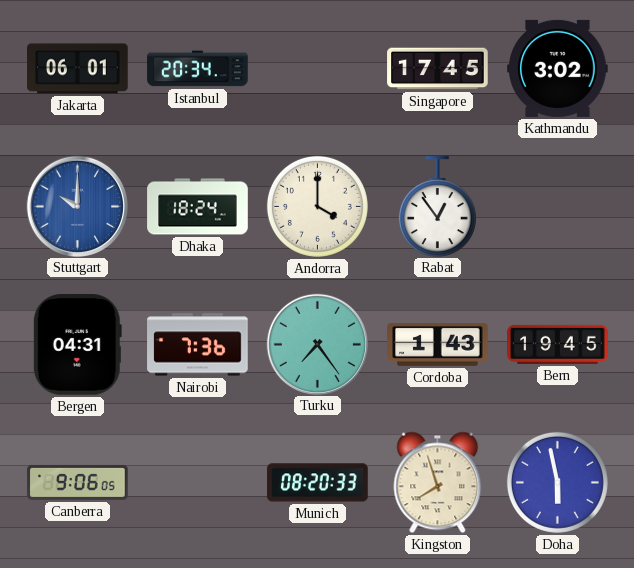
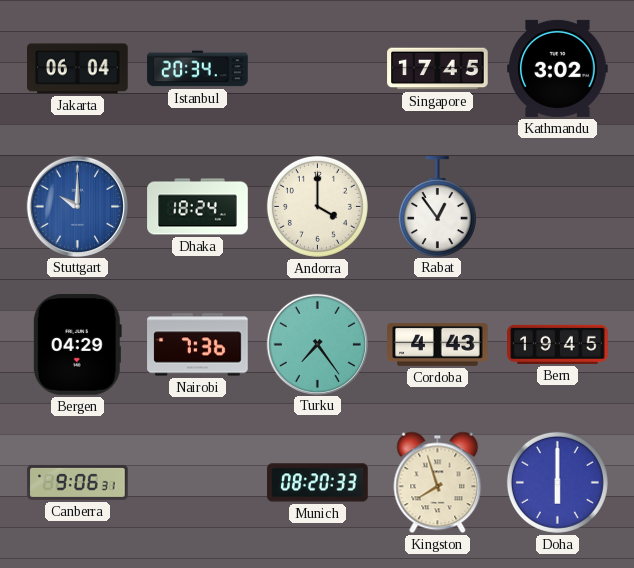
Jakarta: 06:01 -> 06:04
Bergen: 04:31 -> 04:29
Cordoba: 1:43 -> 4:43
Canberra: 9:06:05 -> 9:06:31
Doha: 5:58 -> 6:00
